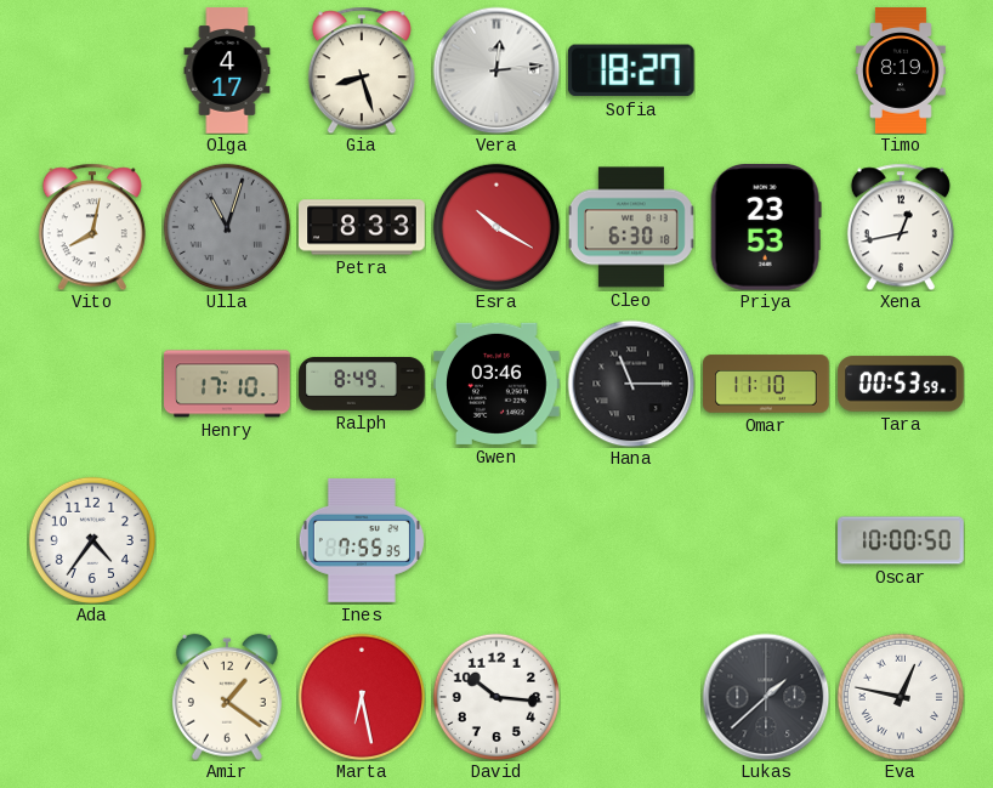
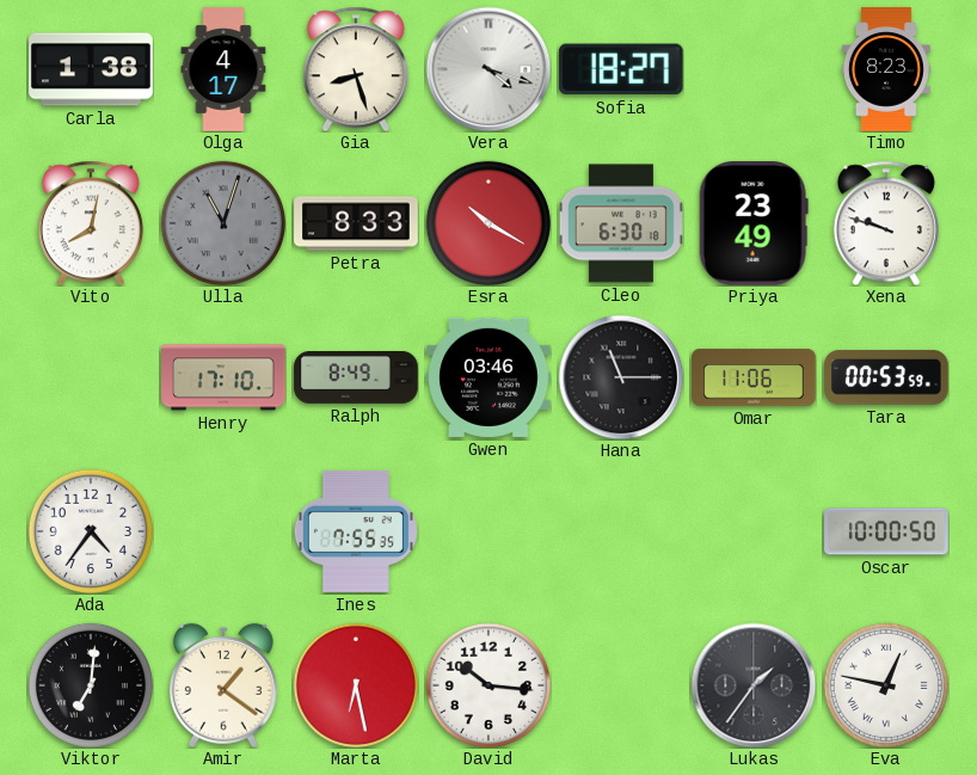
Carla: none -> 1:38
Vera: 12:14 -> 4:18
Timo: 8:19 -> 8:23
Priya: 23:53 -> 23:49
Xena: 12:43 -> 9:48
Omar: 11:10 -> 11:06
Viktor: none -> 7:01
Lukas: 1:38 -> 1:36
